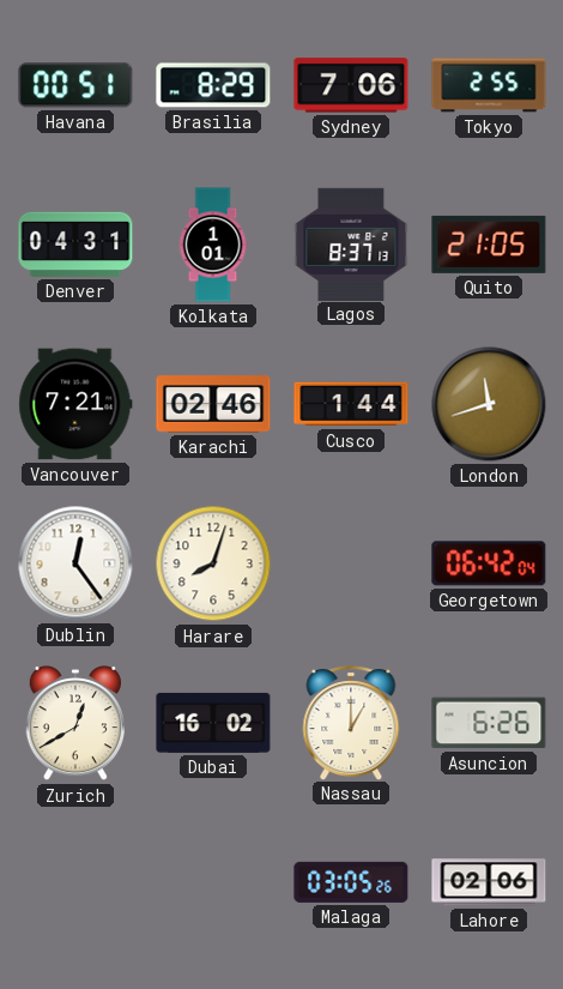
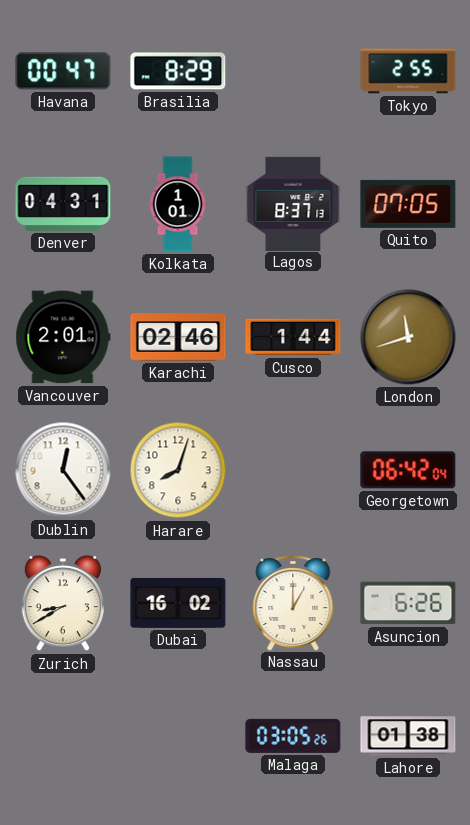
Havana: 00:51 -> 00:47
Sydney: 7:06 -> none
Quito: 21:05 -> 07:05
Vancouver: 7:21 -> 2:01
Zurich: 12:40 -> 8:40
Lahore: 02:06 -> 01:38
